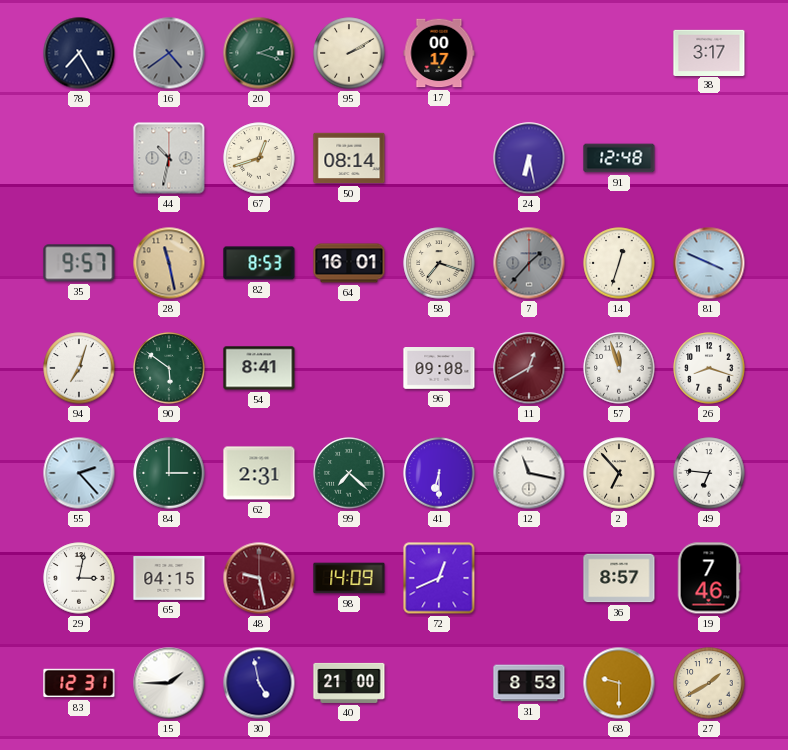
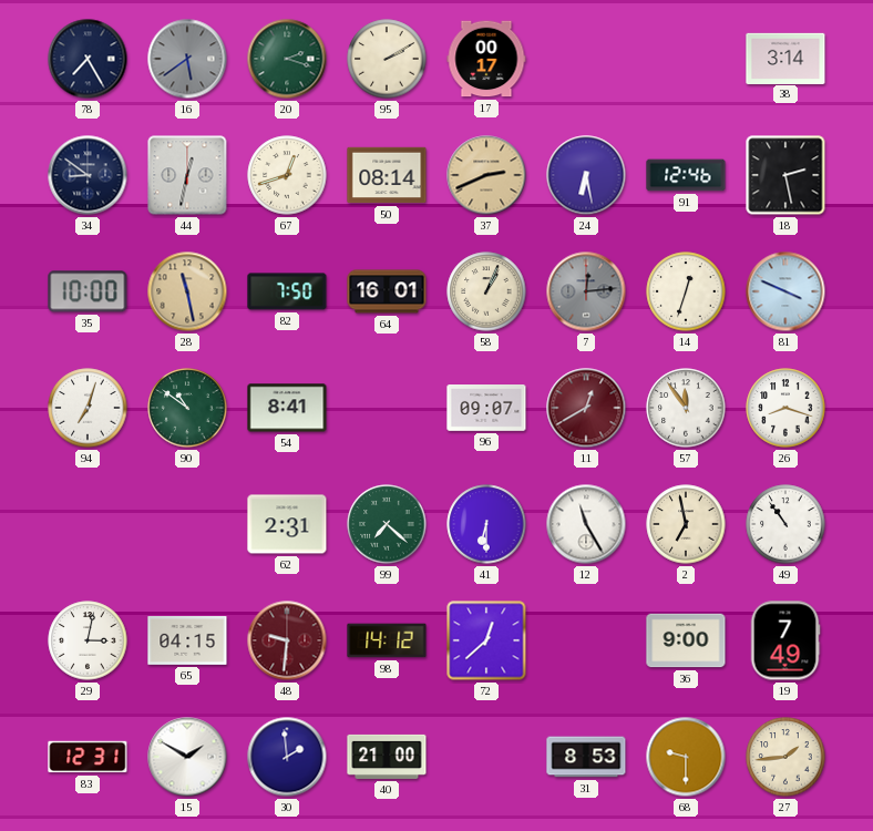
16: 4:39 -> 5:39
38: 3:17 -> 3:14
34: none -> 8:51
44: 10:32 -> 12:32
37: none -> 2:41
91: 12:48 -> 12:46
18: none -> 2:28
35: 9:57 -> 10:00
82: 8:53 -> 7:50
58: 7:18 -> 1:04
7: 1:37 -> 12:14
90: 5:51 -> 10:51
96: 09:08 -> 09:07
57: 11:57 -> 11:54
55: 2:23 -> none
84: 3:00 -> none
12: 11:17 -> 11:25
2: 6:53 -> 6:58
49: 6:46 -> 10:54
48: 9:28 -> 9:31
98: 14:09 -> 14:12
72: 12:41 -> 12:38
36: 8:57 -> 9:00
19: 7:46 -> 7:49
15: 1:45 -> 1:50
30: 4:58 -> 1:59
27: 1:40 -> 1:44
